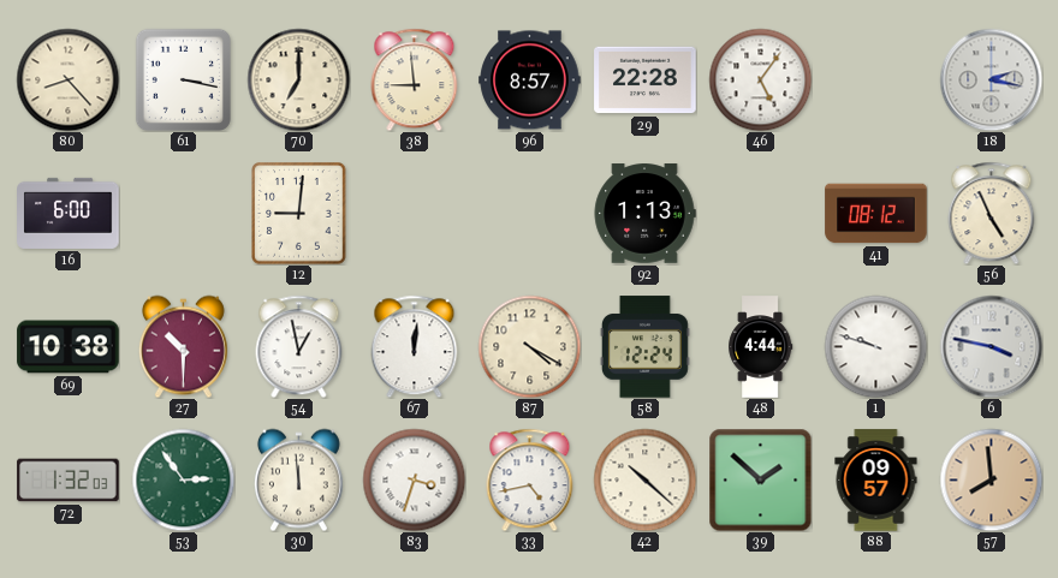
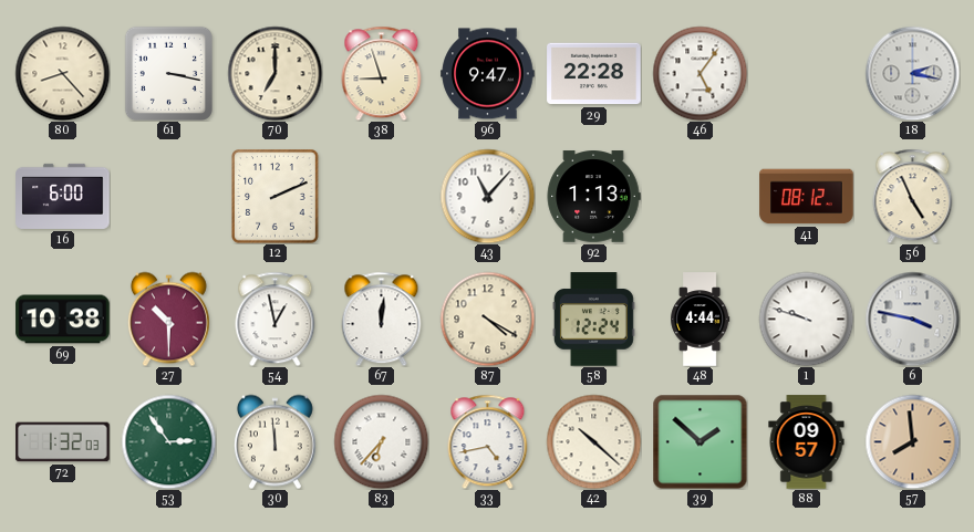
38: 8:59 -> 8:57
96: 8:57 -> 9:47
12: 9:01 -> 2:11
43: none -> 11:07
83: 3:33 -> 6:37
